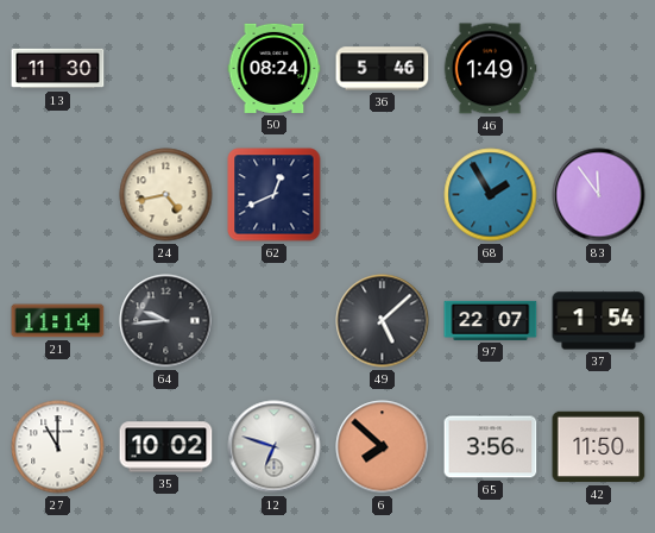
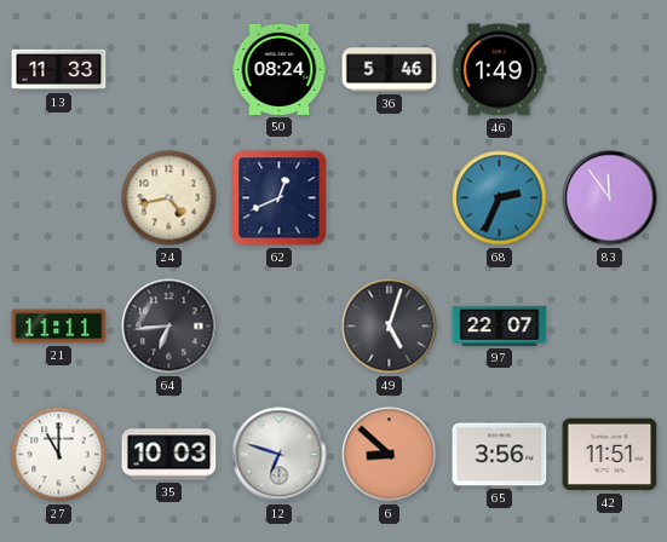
13: 11:30 -> 11:33
68: 1:55 -> 2:34
21: 11:14 -> 11:11
64: 9:44 -> 6:44
49: 5:08 -> 5:03
37: 1:54 -> none
35: 10:02 -> 10:03
6: 7:52 -> 8:52
42: 11:50 -> 11:51
